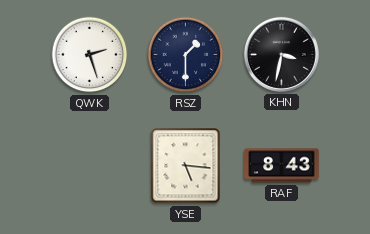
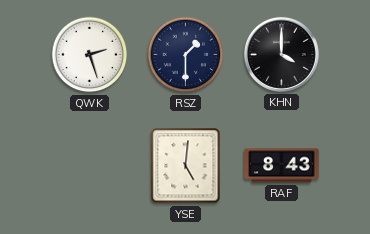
KHN: 3:32 -> 4:00
YSE: 5:16 -> 5:01
